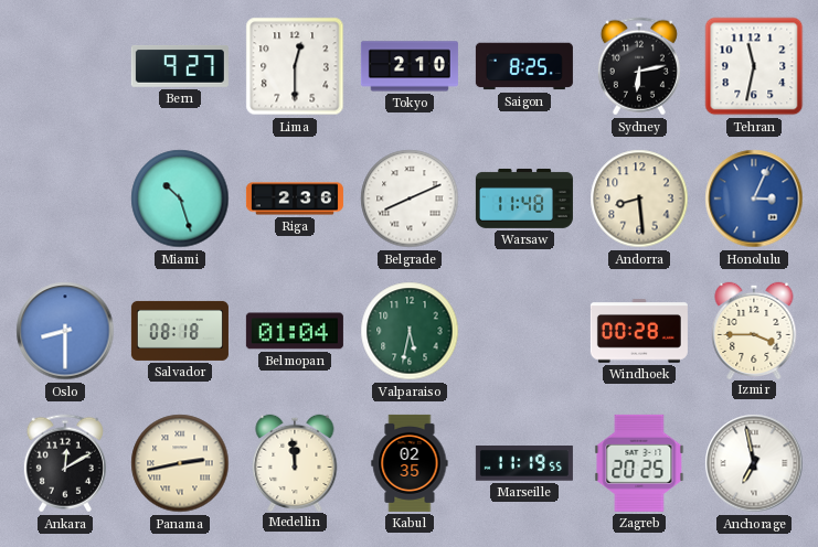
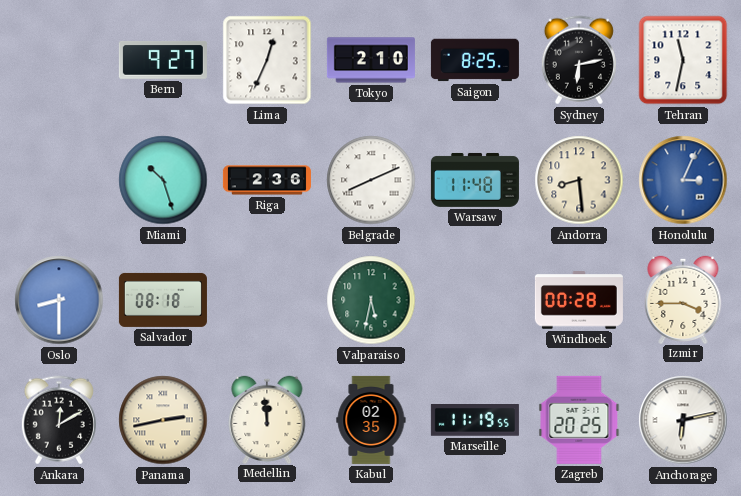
Lima: 12:30 -> 12:34
Belmopan: 01:04 -> none
Anchorage: 6:58 -> 6:13
